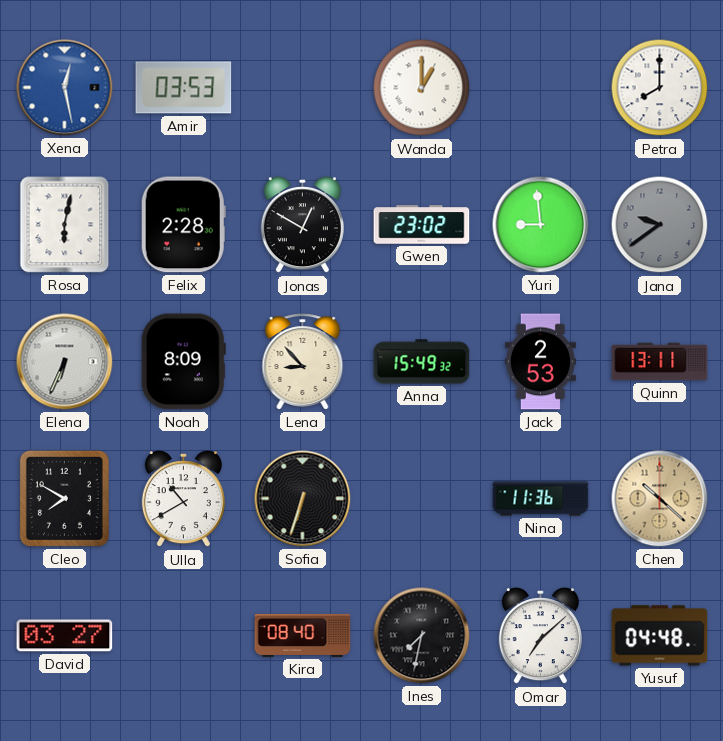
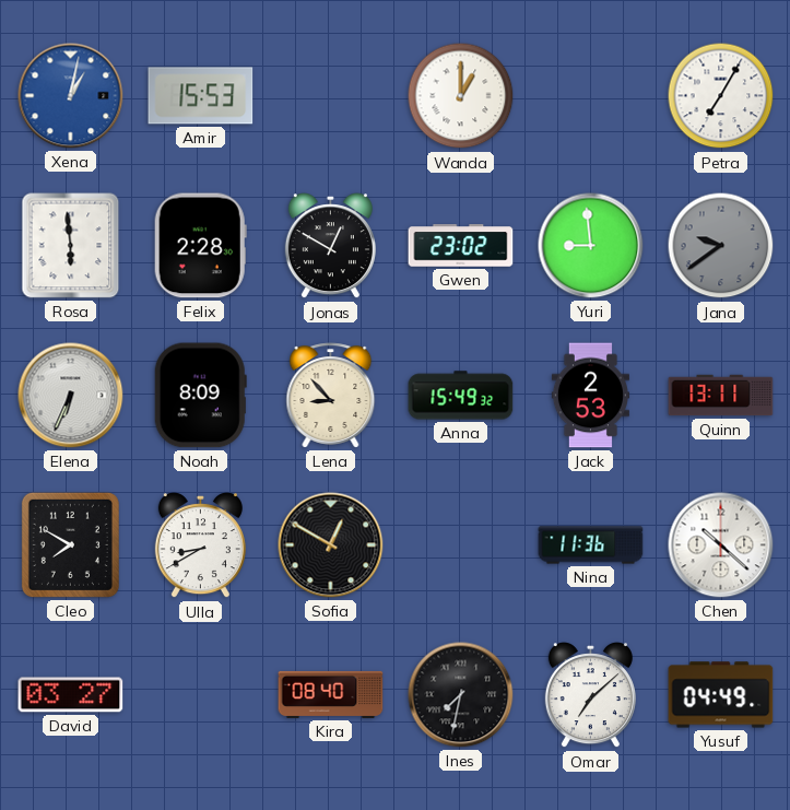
Xena: 12:28 -> 1:02
Amir: 03:53 -> 15:53
Petra: 8:00 -> 7:05
Rosa: 6:02 -> 5:59
Ulla: 10:40 -> 8:40
Sofia: 6:33 -> 12:50
Chen dial: champagne -> white
Yusuf: 04:48 -> 04:49
